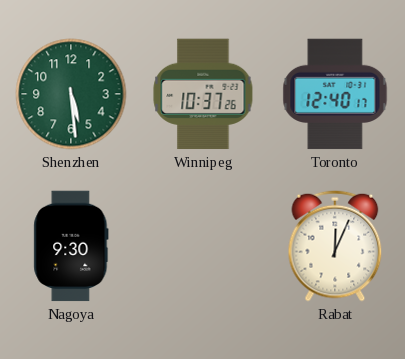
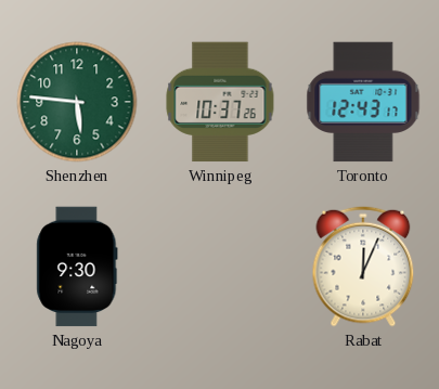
Shenzhen: 5:29 -> 5:46
Toronto: 12:40 -> 12:43
